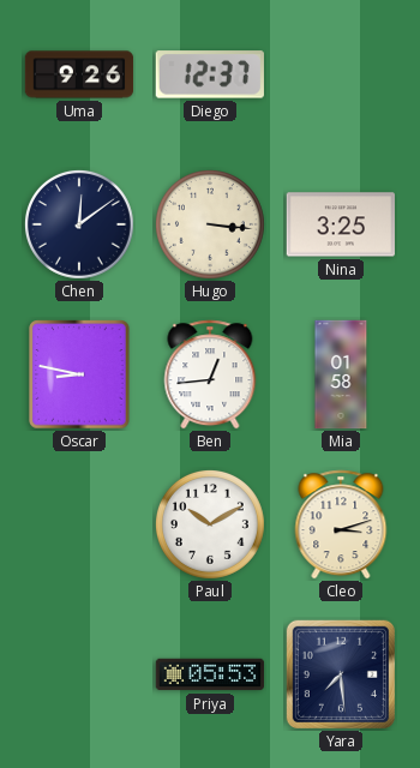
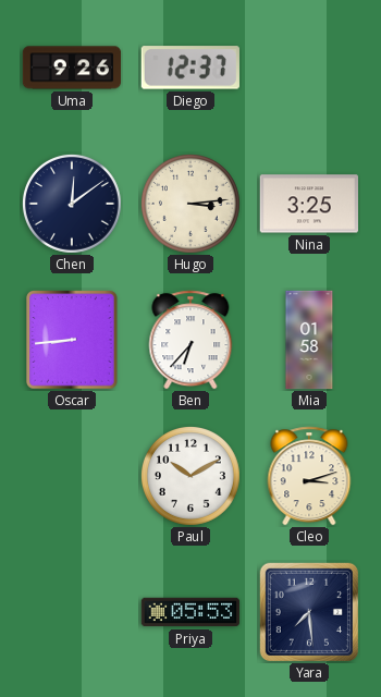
Hugo: 3:16 -> 3:14
Oscar: 8:47 -> 8:44
Ben: 12:44 -> 6:37
